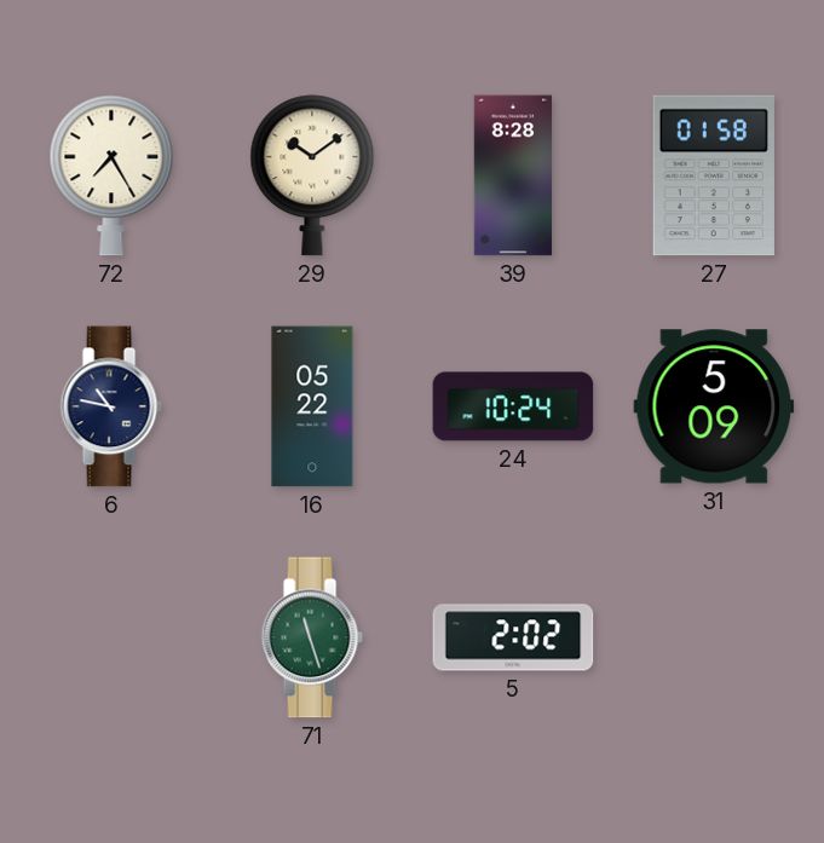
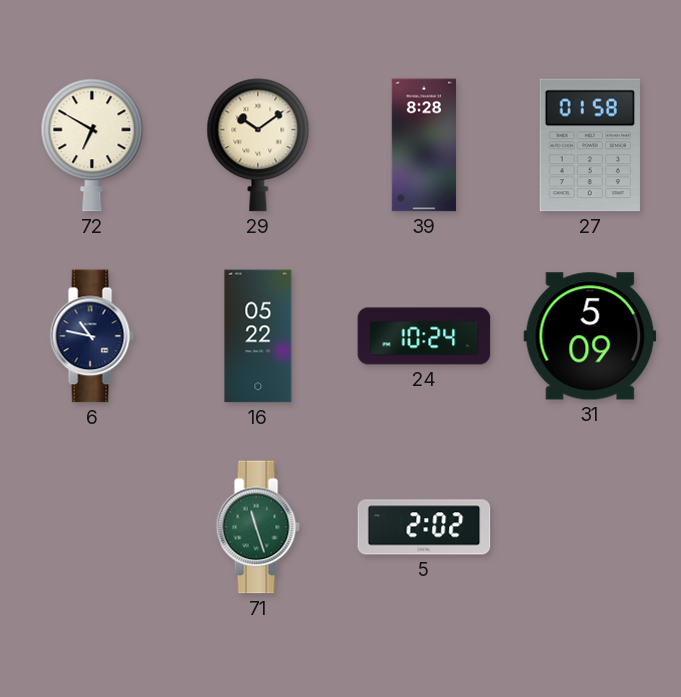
72: 7:25 -> 6:50
